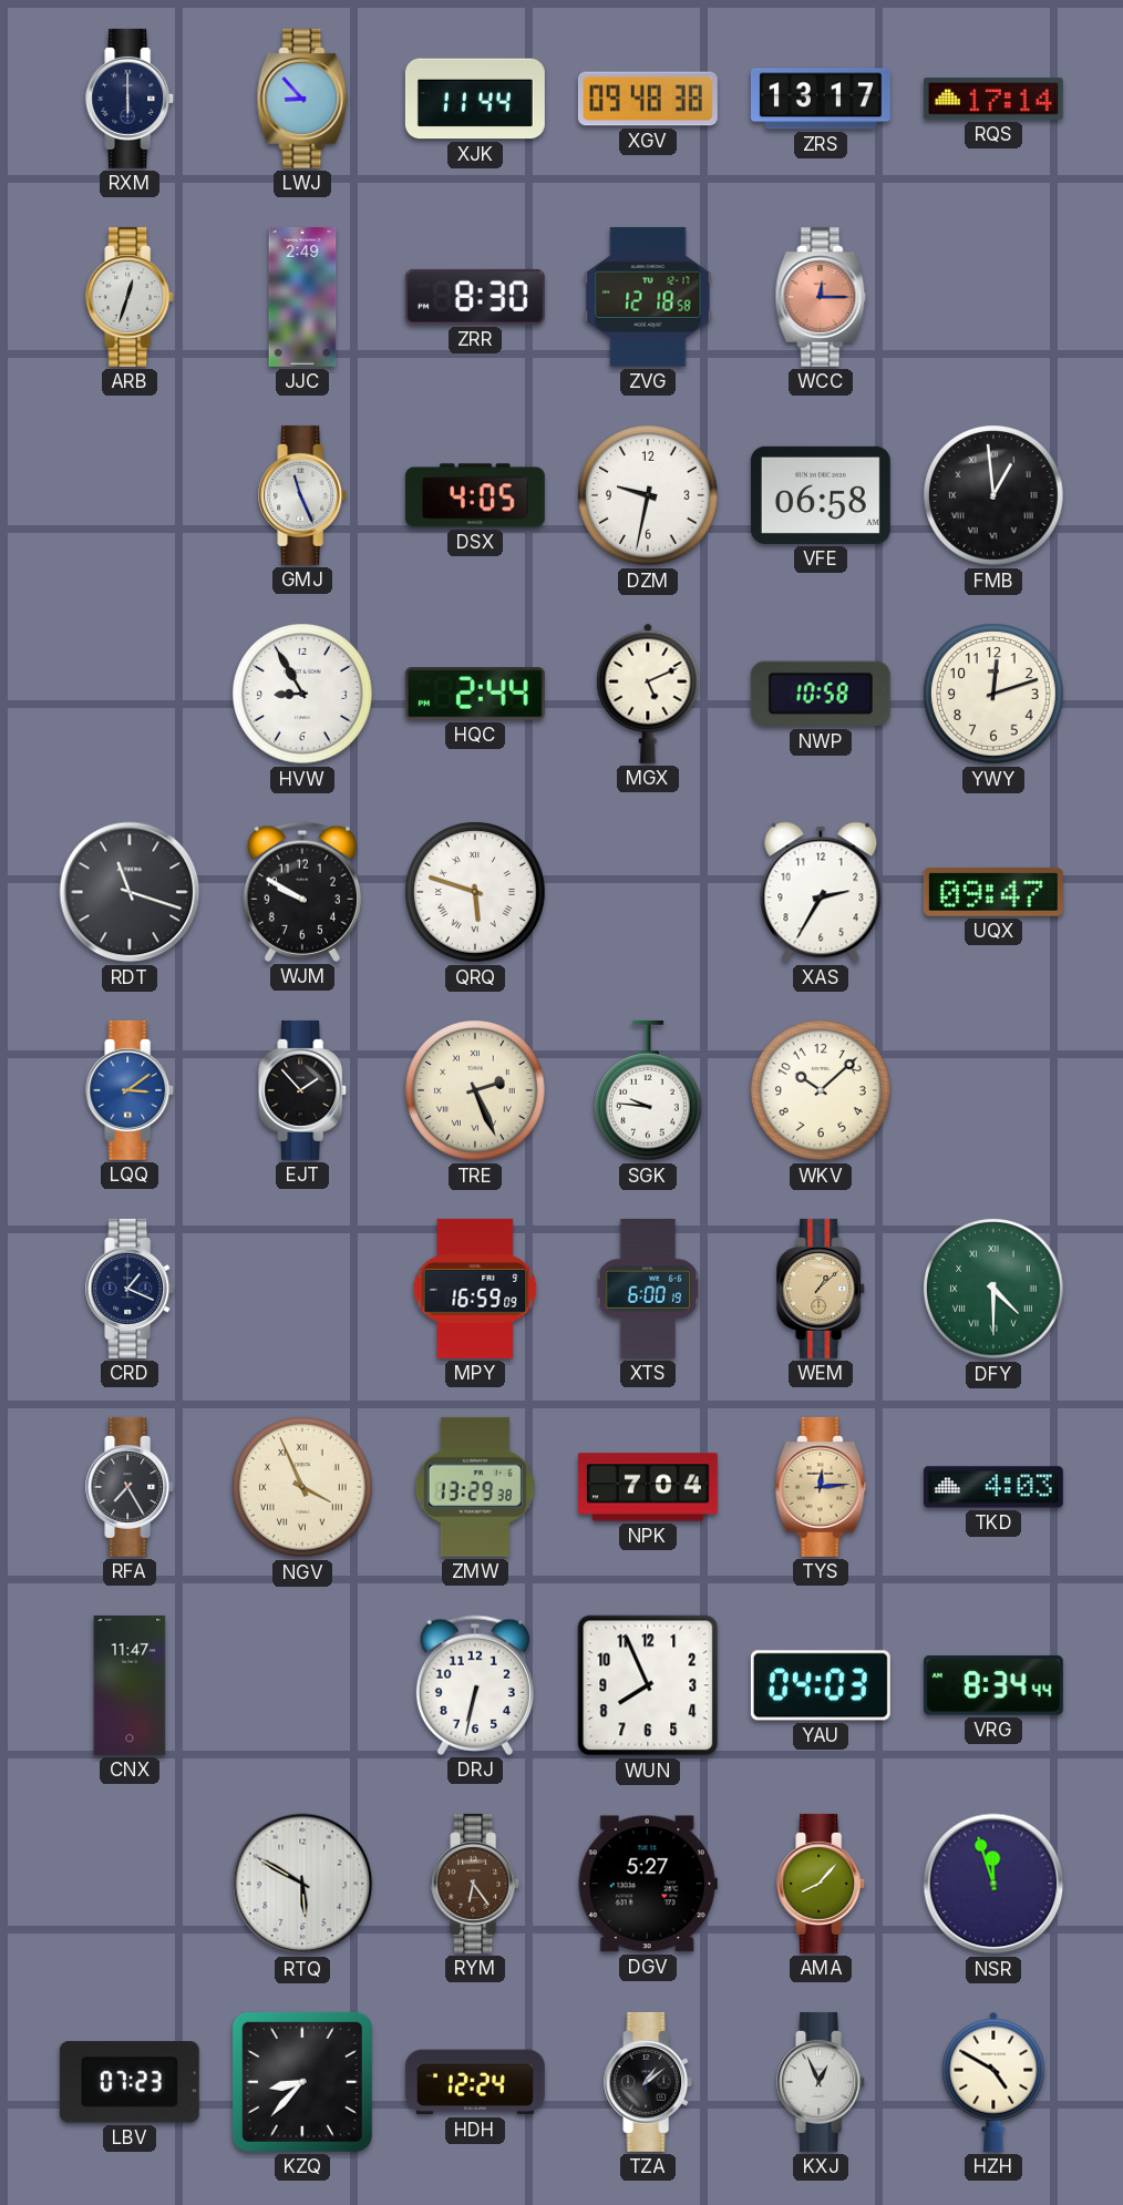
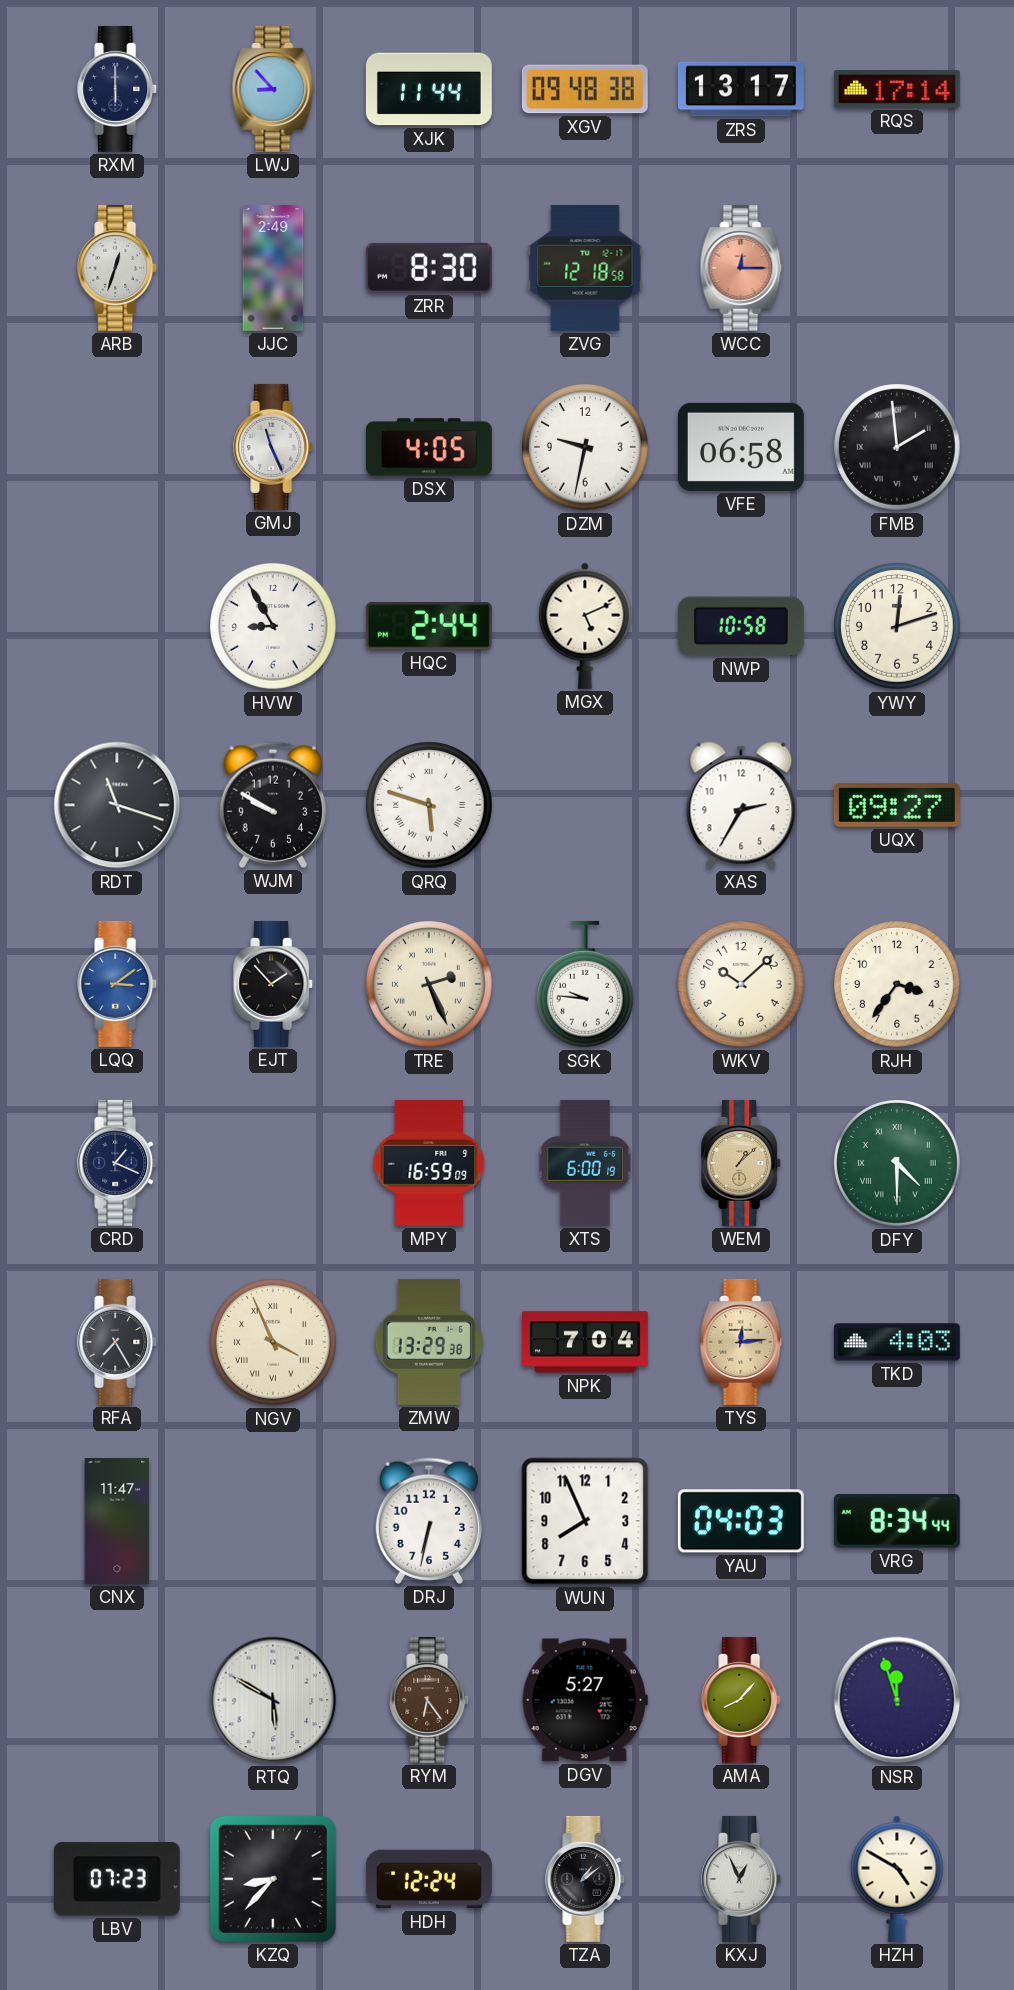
FMB: 12:59 -> 1:59
UQX: 09:47 -> 09:27
RJH: none -> 3:36
